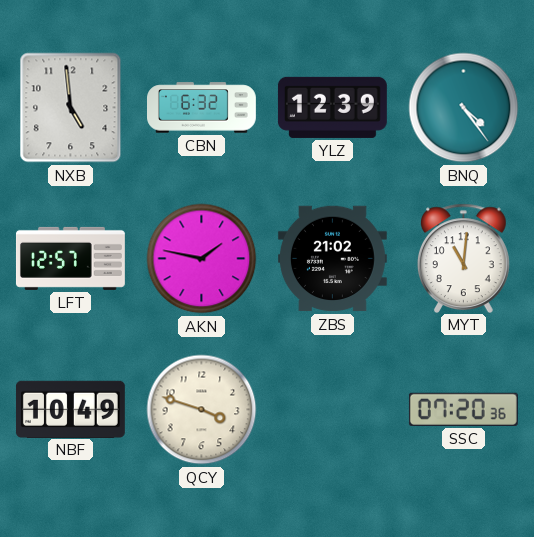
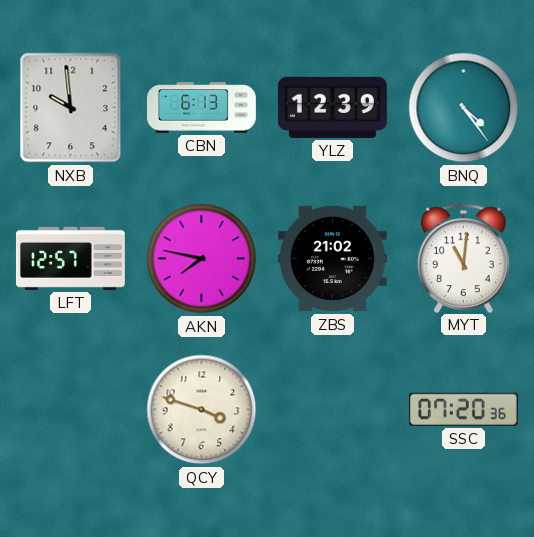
NXB: 4:59 -> 9:59
CBN: 6:32 -> 6:13
AKN: 1:47 -> 7:47
NBF: 10:49 -> none
